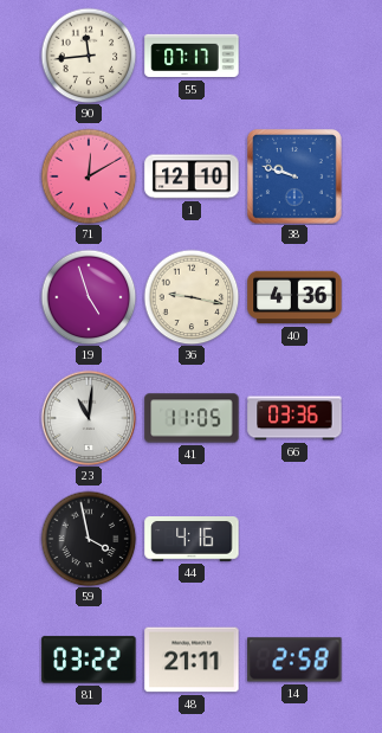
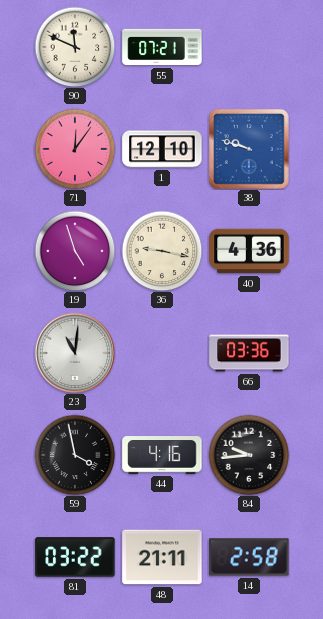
90: 11:44 -> 11:49
55: 07:17 -> 07:21
71: 12:10 -> 12:06
41: 11:05 -> none
84: none -> 9:44
